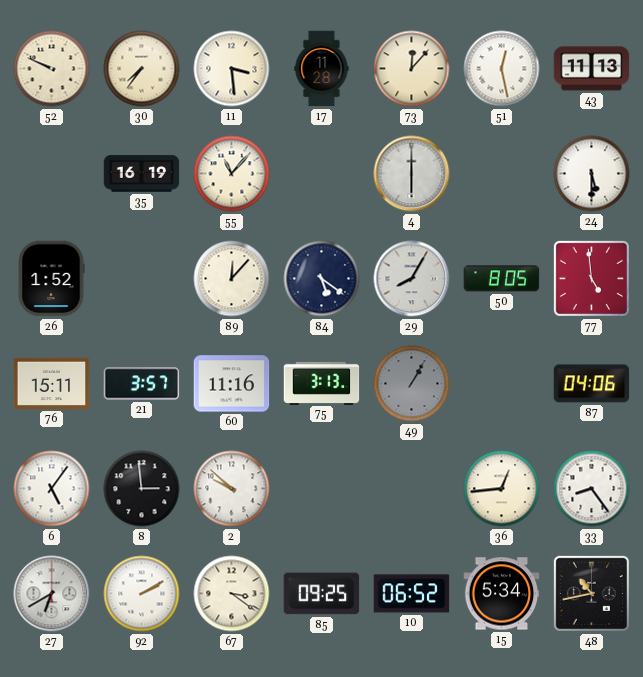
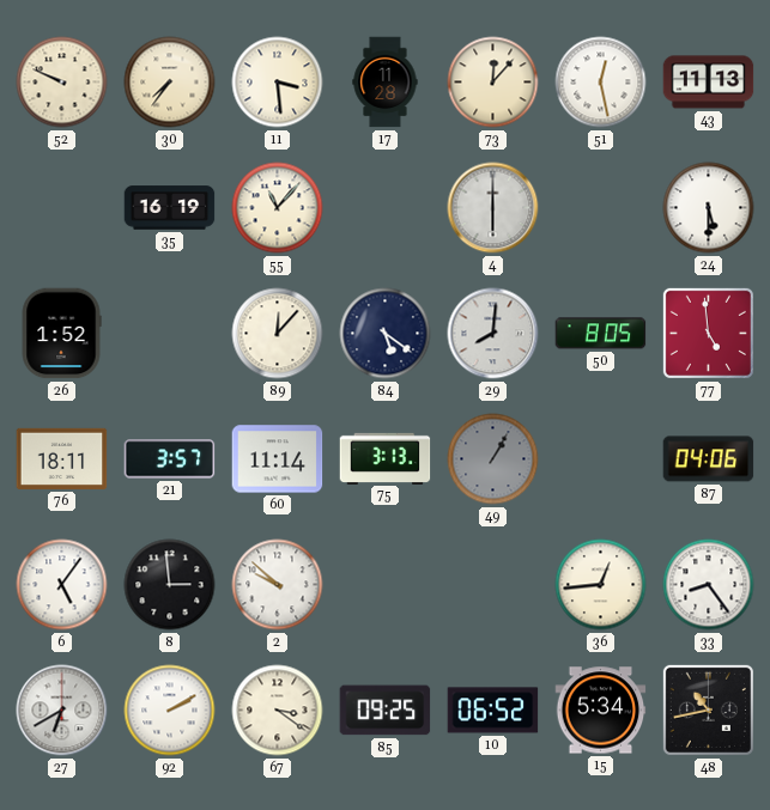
29: 8:05 -> 8:01
76: 15:11 -> 18:11
60: 11:16 -> 11:14
